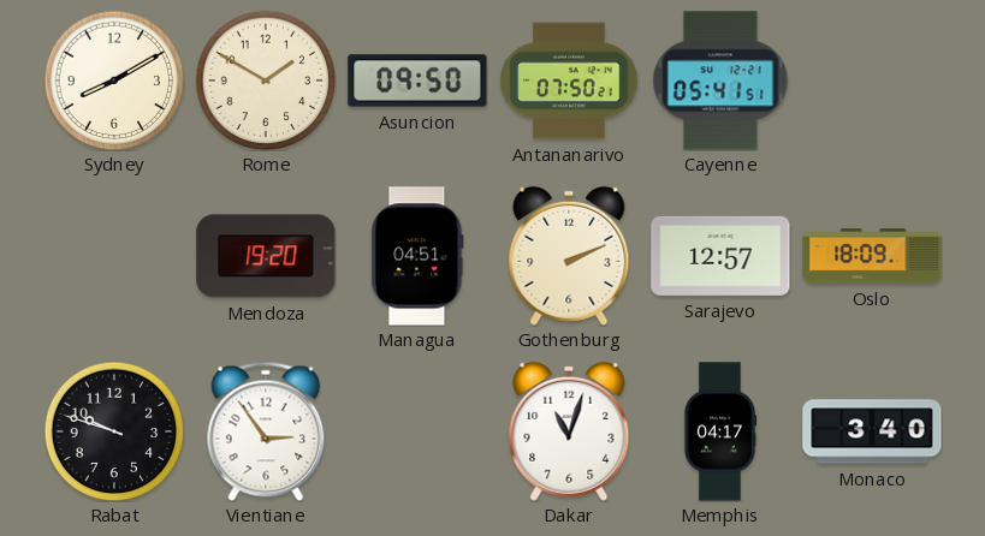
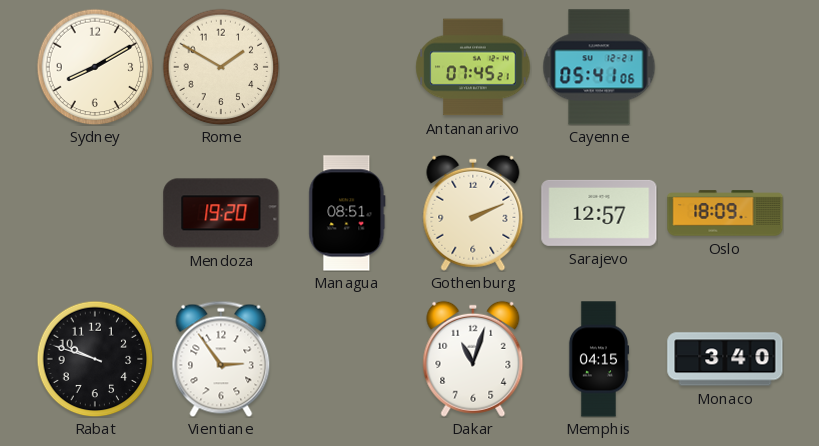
Asuncion: 09:50 -> none
Antananarivo: 07:50 -> 07:45
Cayenne: 05:41:51 -> 05:41:06
Managua: 04:51 -> 08:51
Memphis: 04:17 -> 04:15
